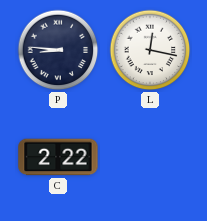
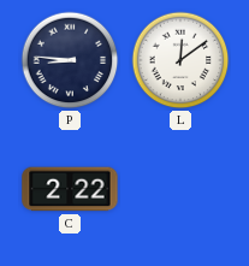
L: 12:17 -> 12:09
